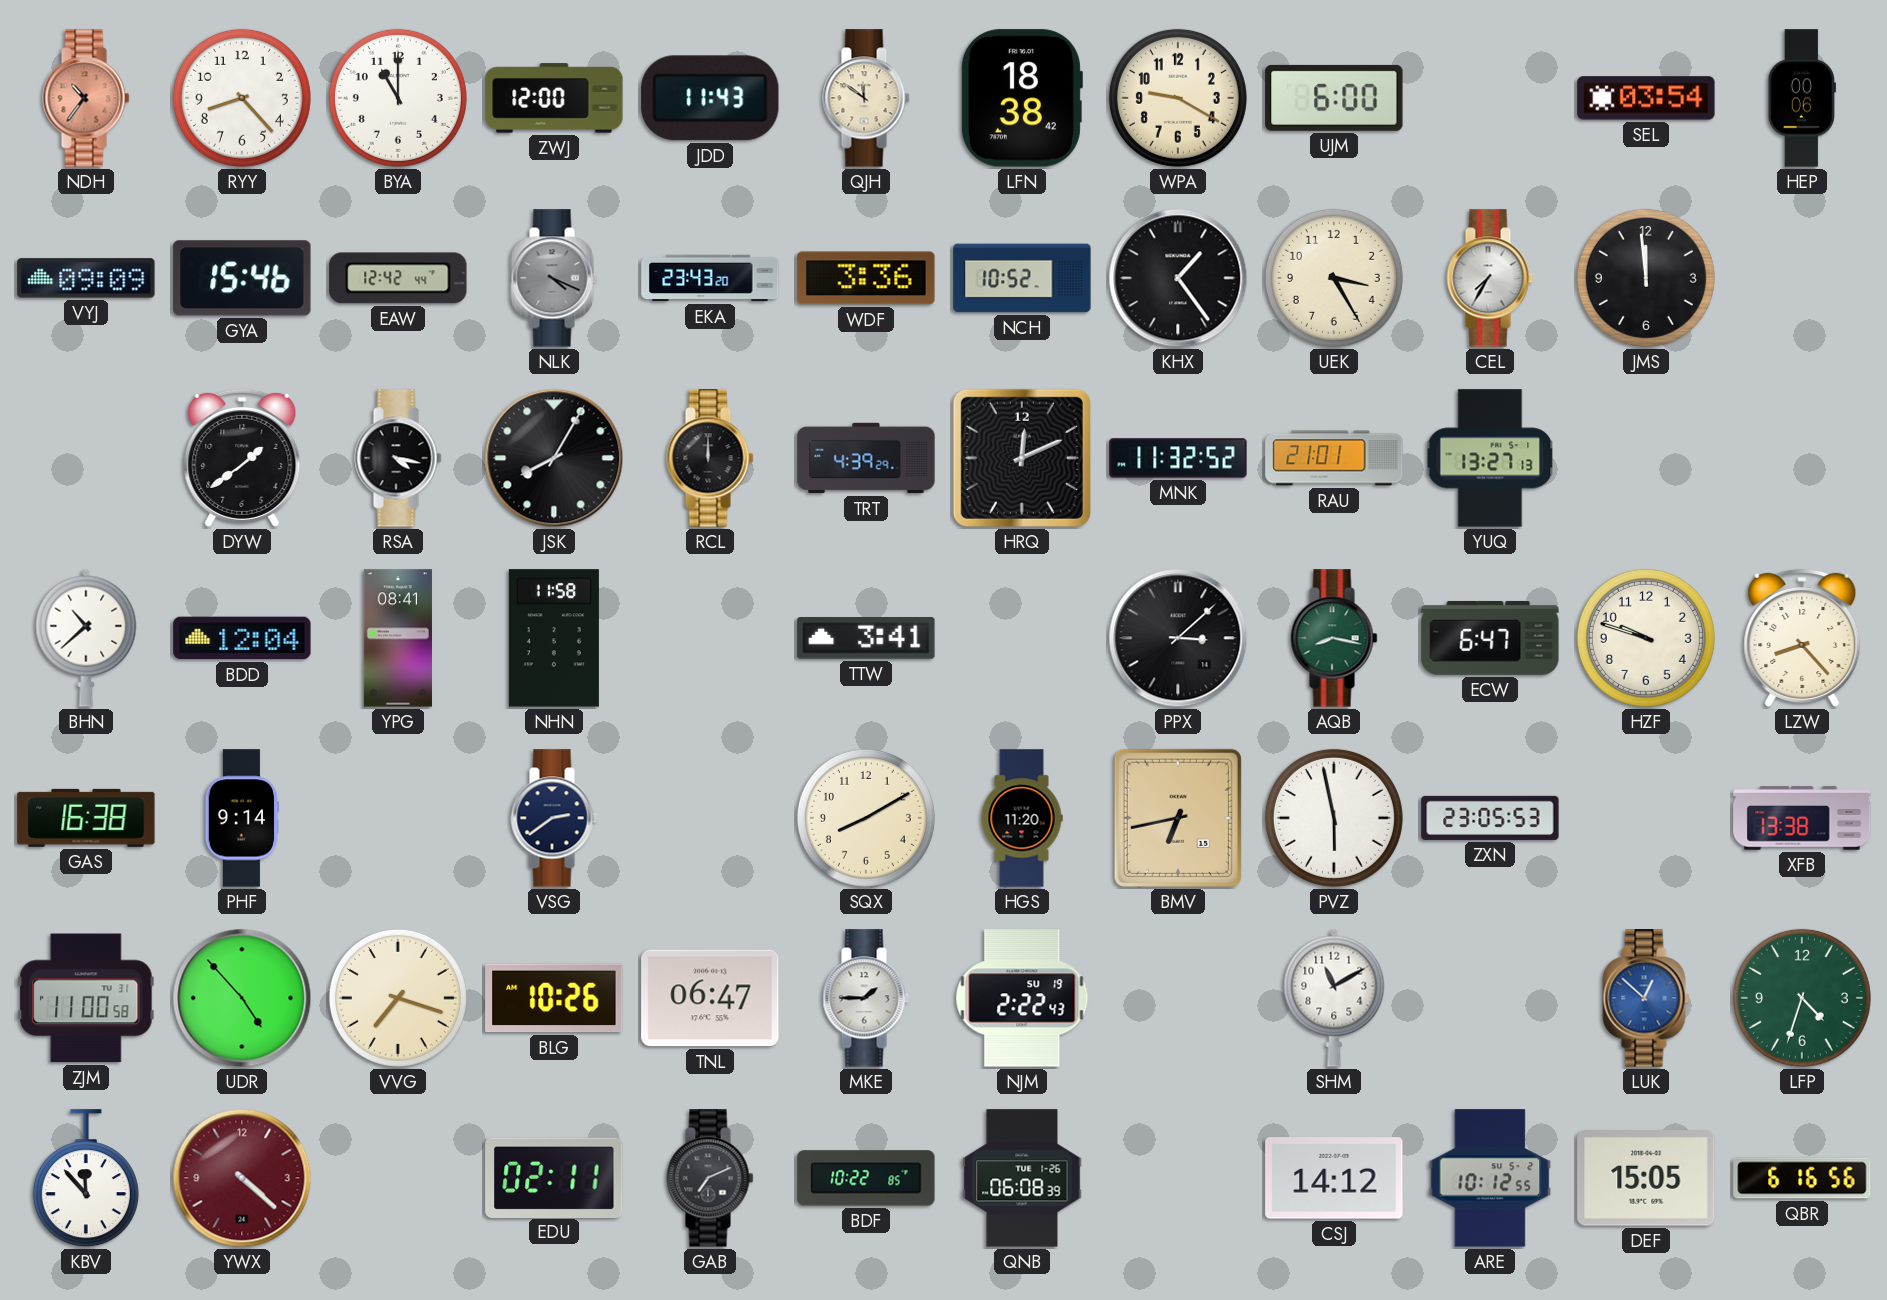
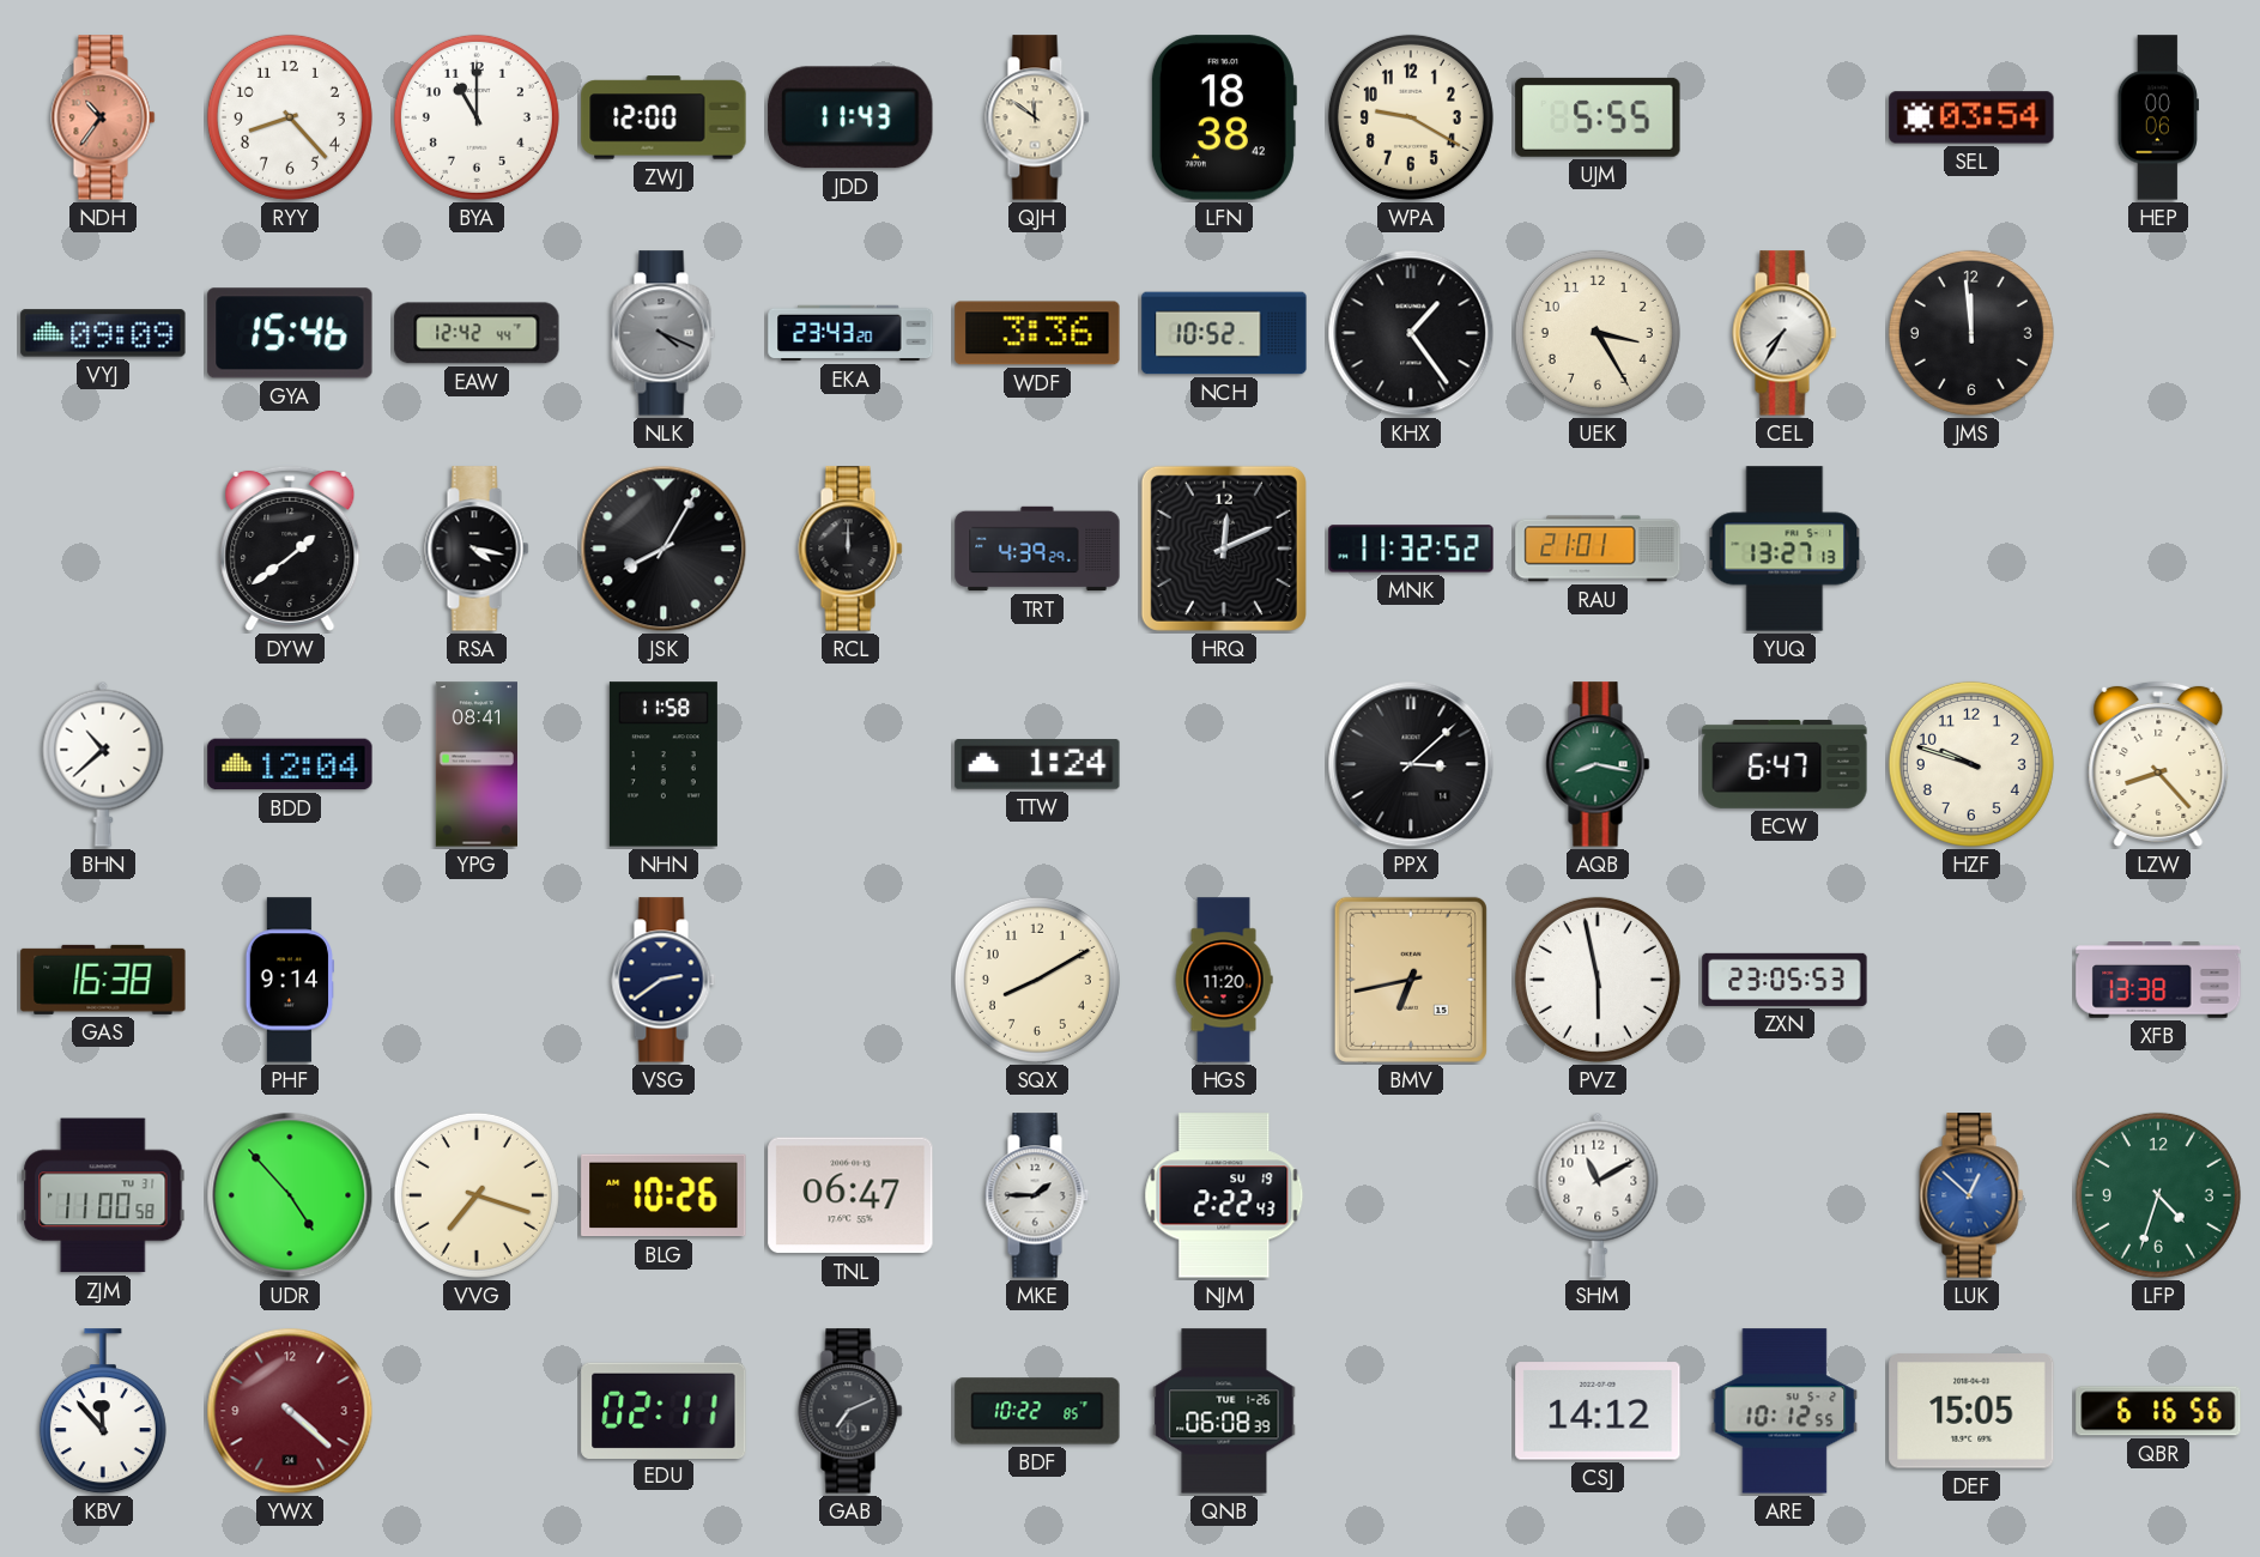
UJM: 6:00 -> 5:55
TTW: 3:41 -> 1:24
